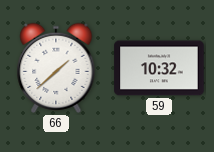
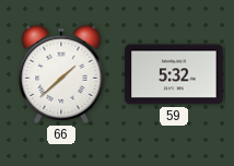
59: 10:32 -> 5:32
